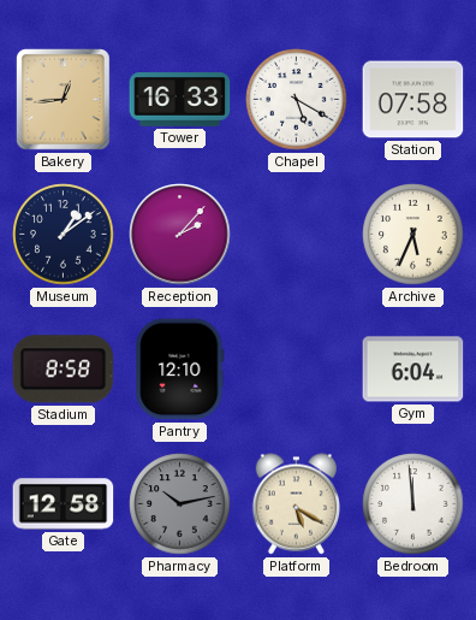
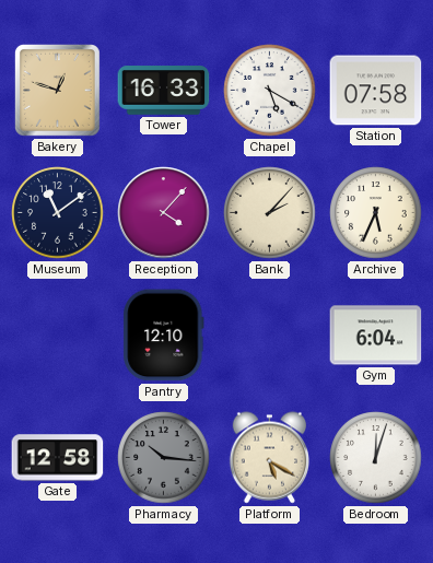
Bakery: 12:44 -> 12:48
Museum: 1:09 -> 11:09
Reception: 2:07 -> 4:07
Bank: none -> 2:07
Stadium: 8:58 -> none
Pharmacy: 10:13 -> 10:16
Bedroom: 11:59 -> 12:03
